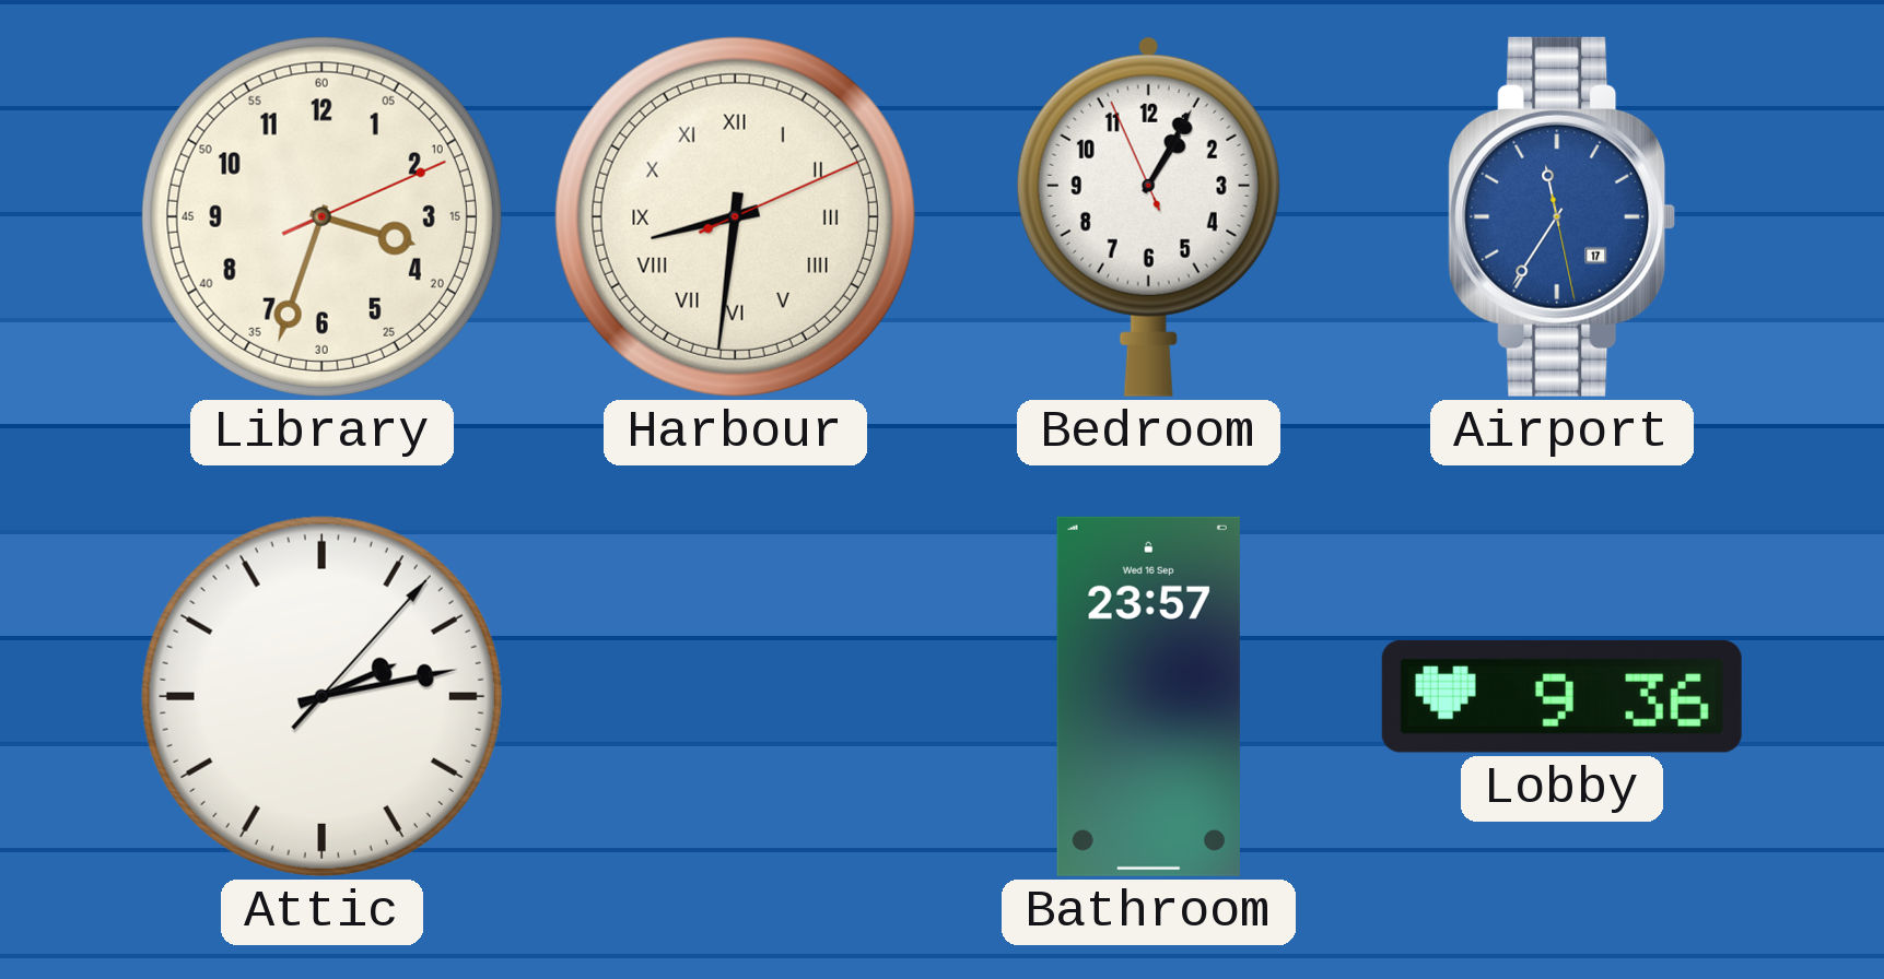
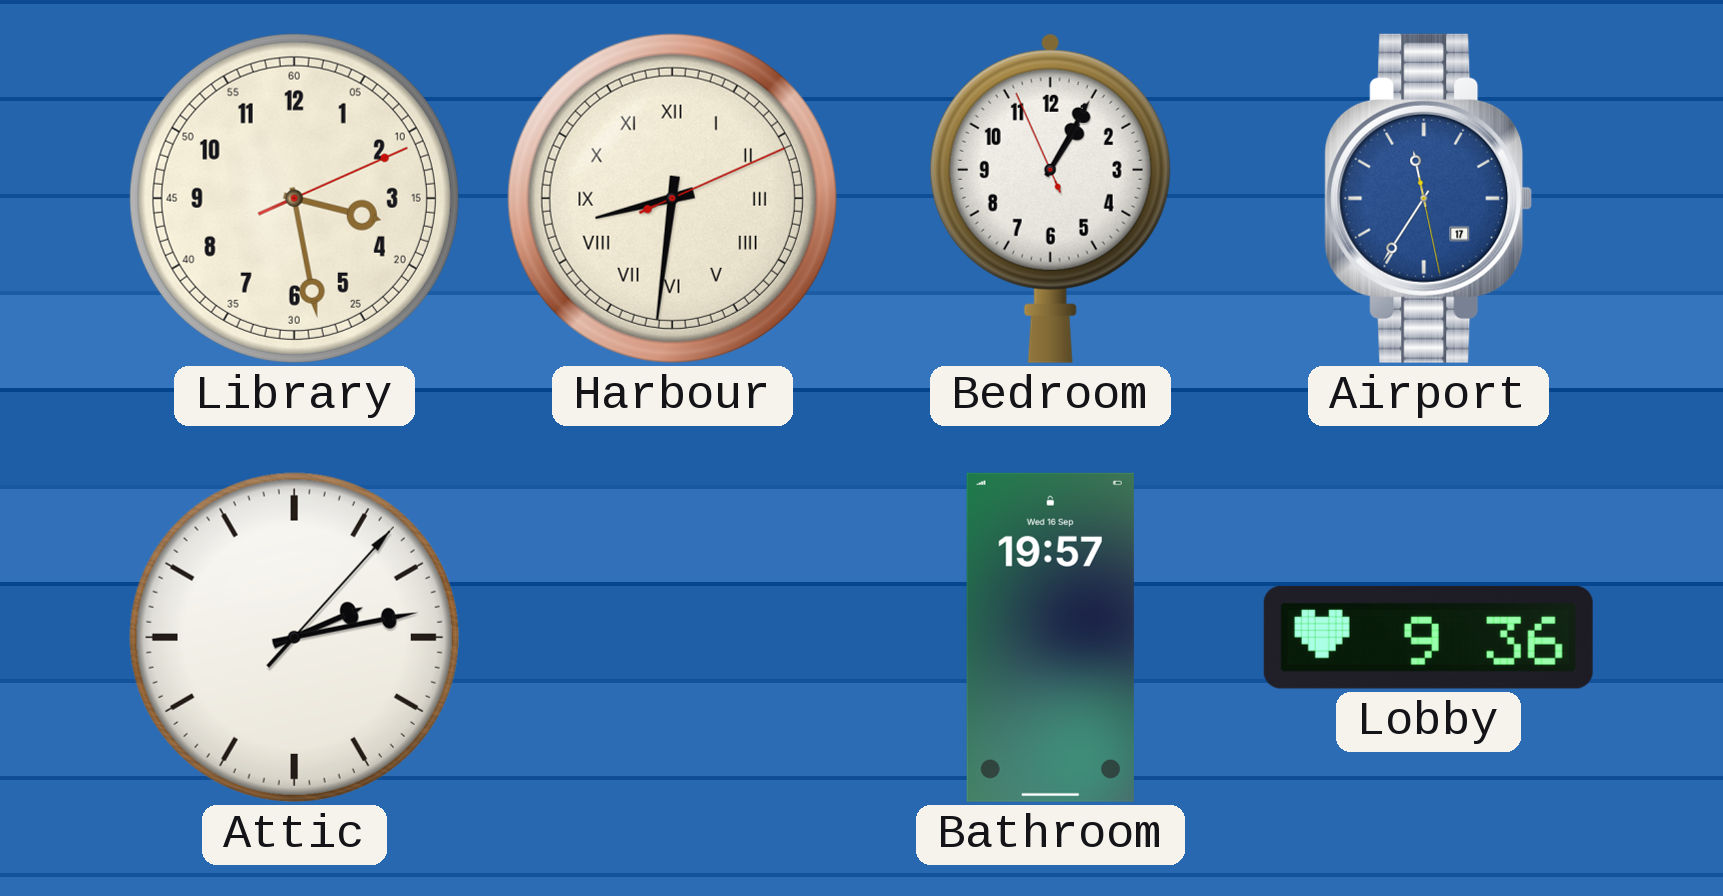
Library: 3:33 -> 3:28
Bathroom: 23:57 -> 19:57
